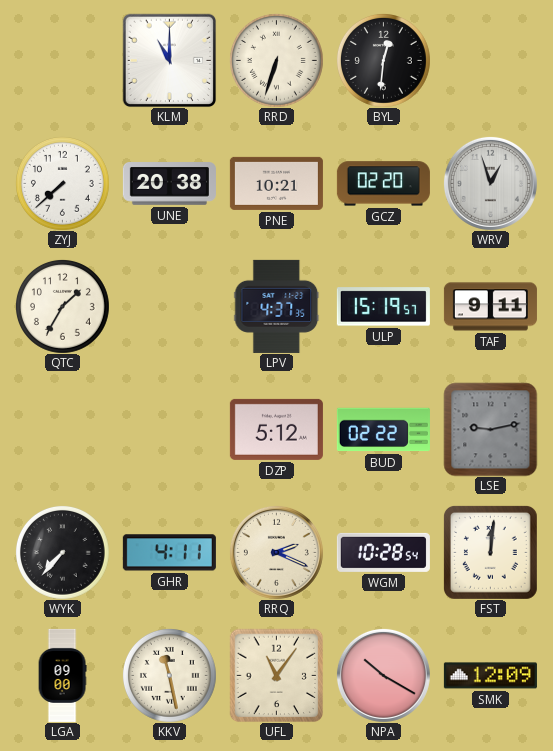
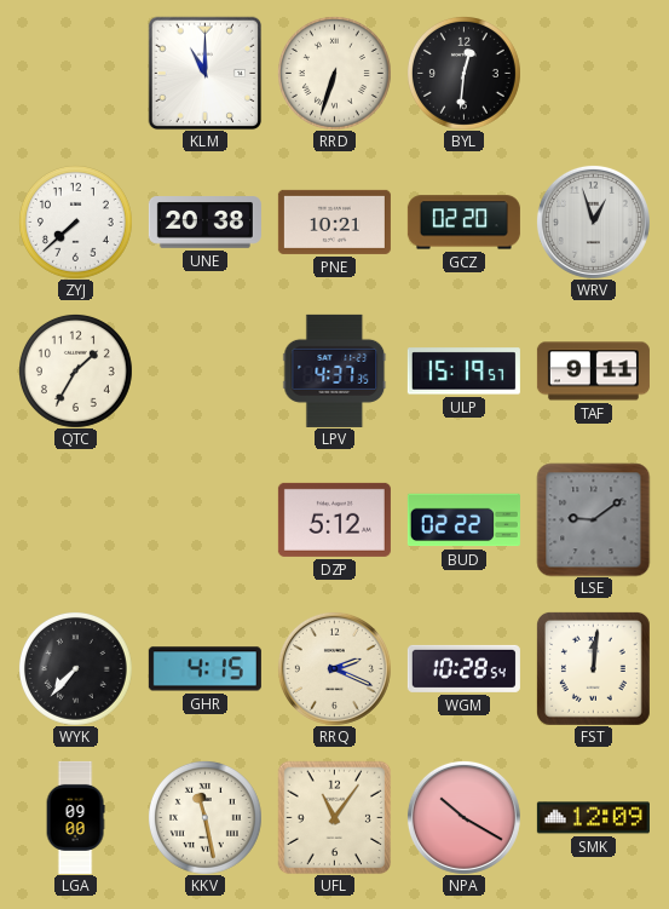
LSE: 9:13 -> 9:09
GHR: 4:11 -> 4:15
